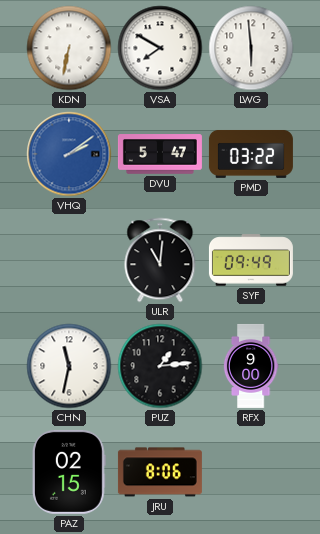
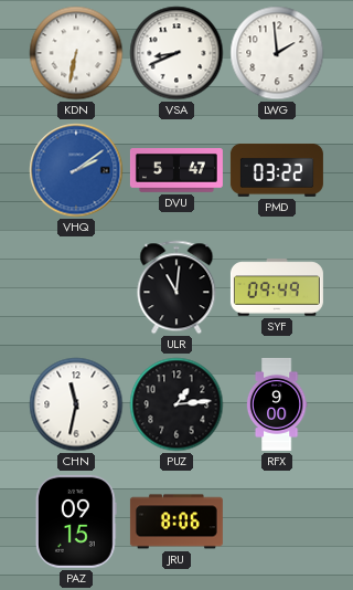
VSA: 7:50 -> 8:41
LWG: 5:59 -> 1:59
PAZ: 02:15 -> 09:15
